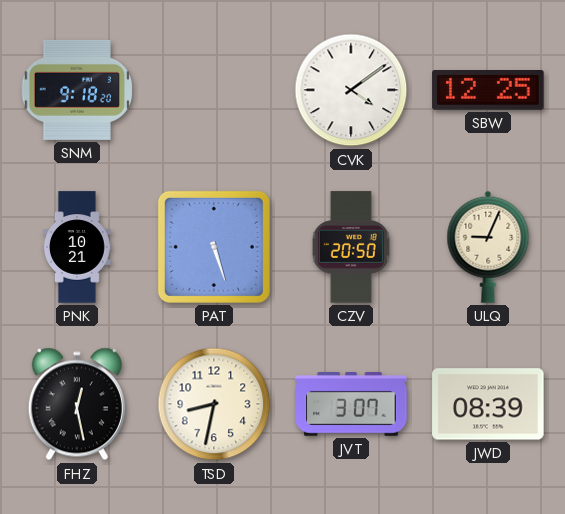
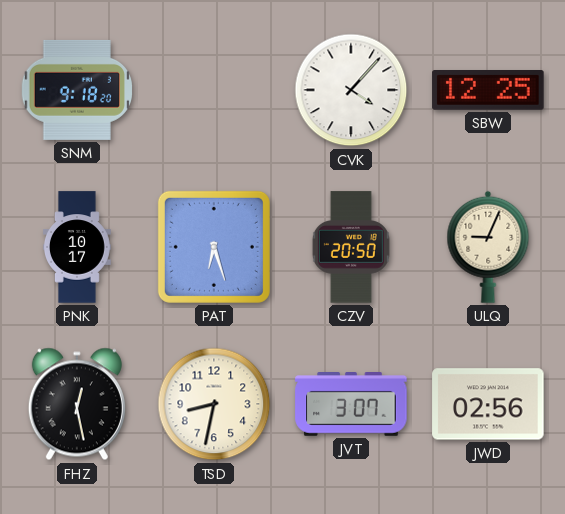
CVK: 4:09 -> 4:07
PNK: 10:21 -> 10:17
PAT: 5:27 -> 6:27
JWD: 08:39 -> 02:56
